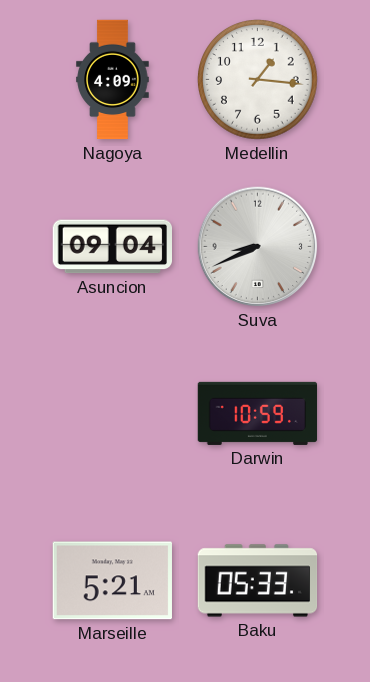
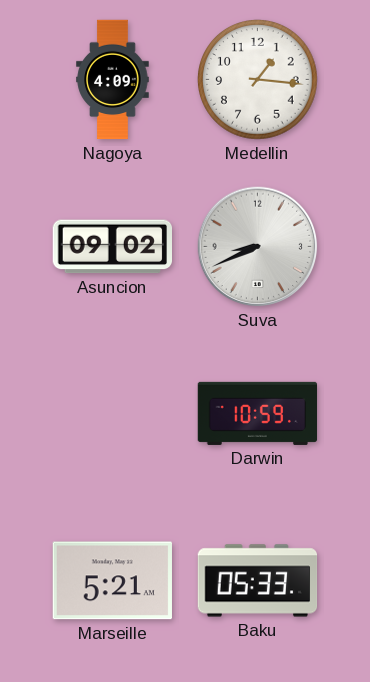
Asuncion: 09:04 -> 09:02
